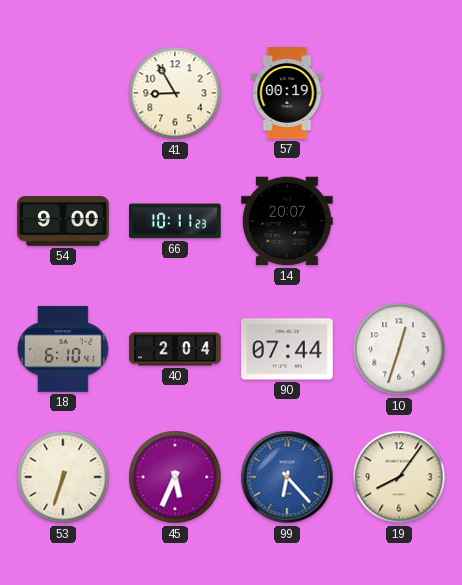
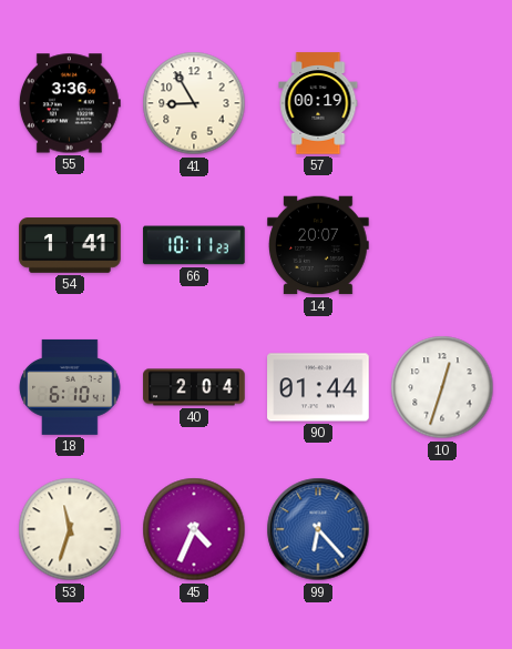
55: none -> 3:36
54: 9:00 -> 1:41
90: 07:44 -> 01:44
53: 6:33 -> 11:33
45: 5:34 -> 4:34
19: 8:06 -> none
